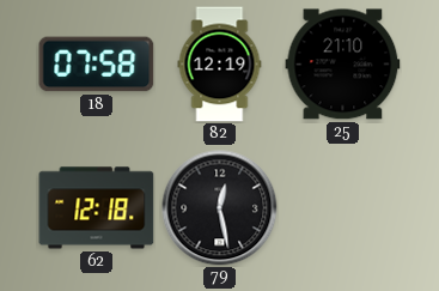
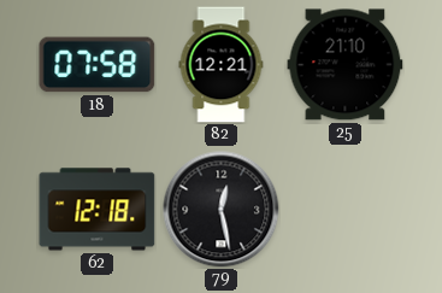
82: 12:19 -> 12:21
